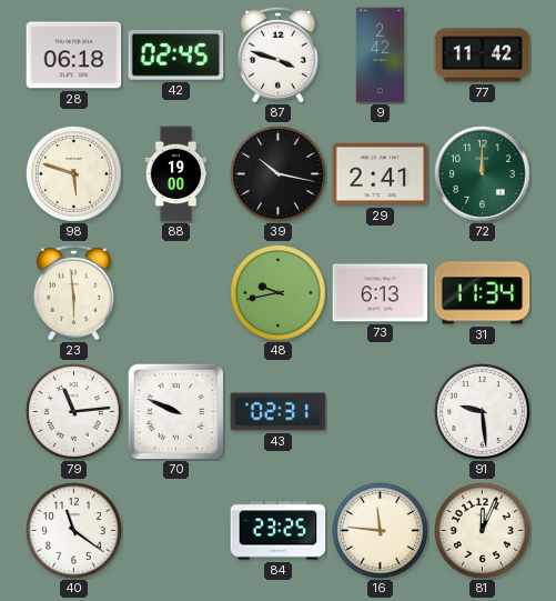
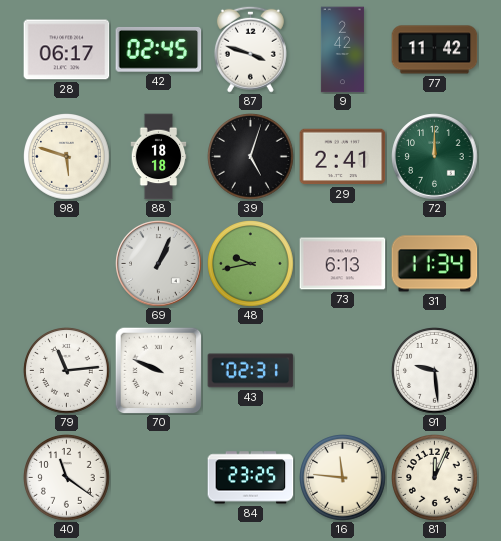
28: 06:18 -> 06:17
88: 19:00 -> 18:18
39: 10:17 -> 5:03
23: 5:59 -> none
69: none -> 1:04
